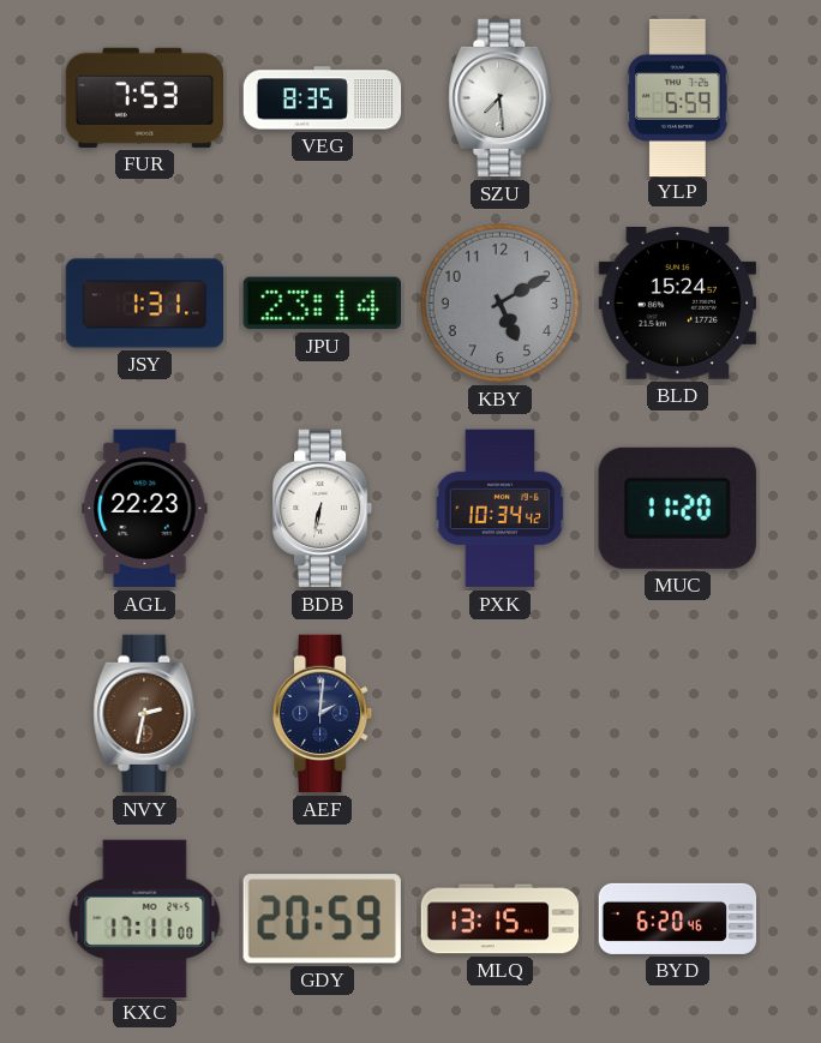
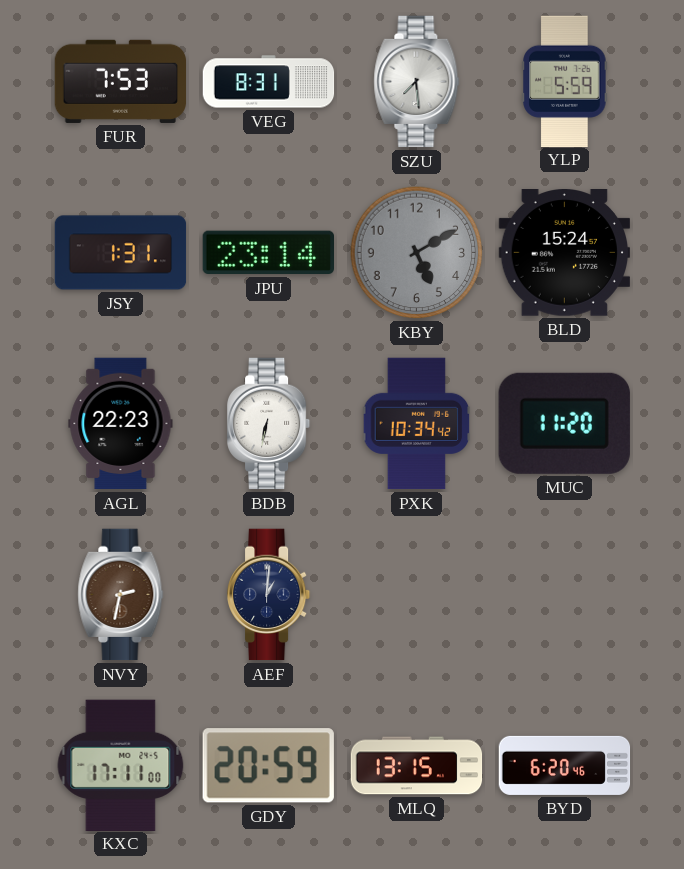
VEG: 8:35 -> 8:31
AEF: 2:01 -> 1:01
